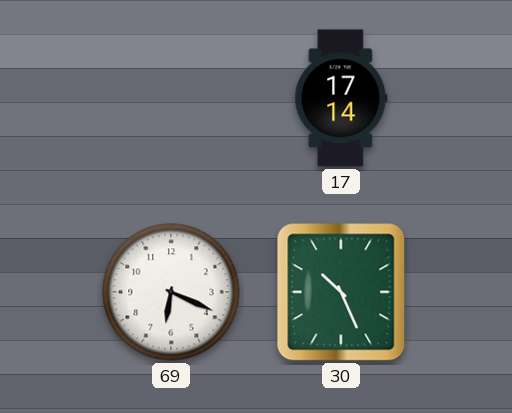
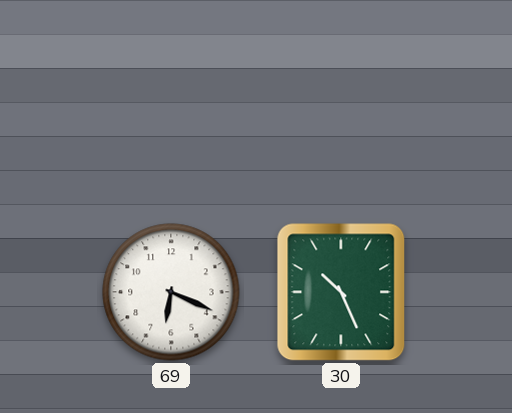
17: 17:14 -> none
